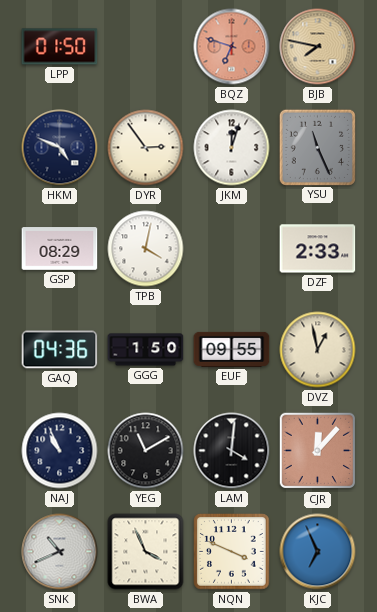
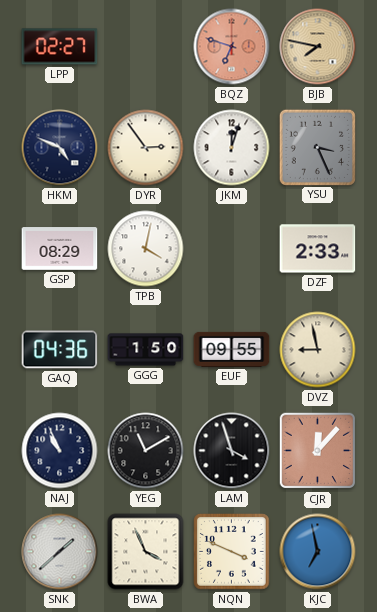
LPP: 01:50 -> 02:27
YSU: 11:26 -> 3:26
DVZ: 12:58 -> 8:58
LAM: 4:01 -> 3:57
SNK: 10:41 -> 1:38
KJC: 6:56 -> 6:58
